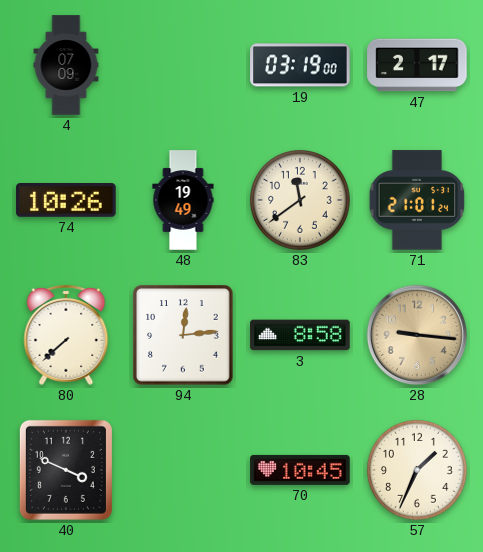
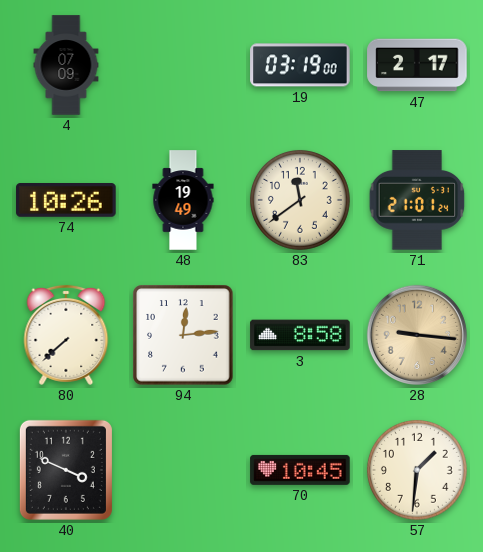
57: 1:34 -> 1:31
